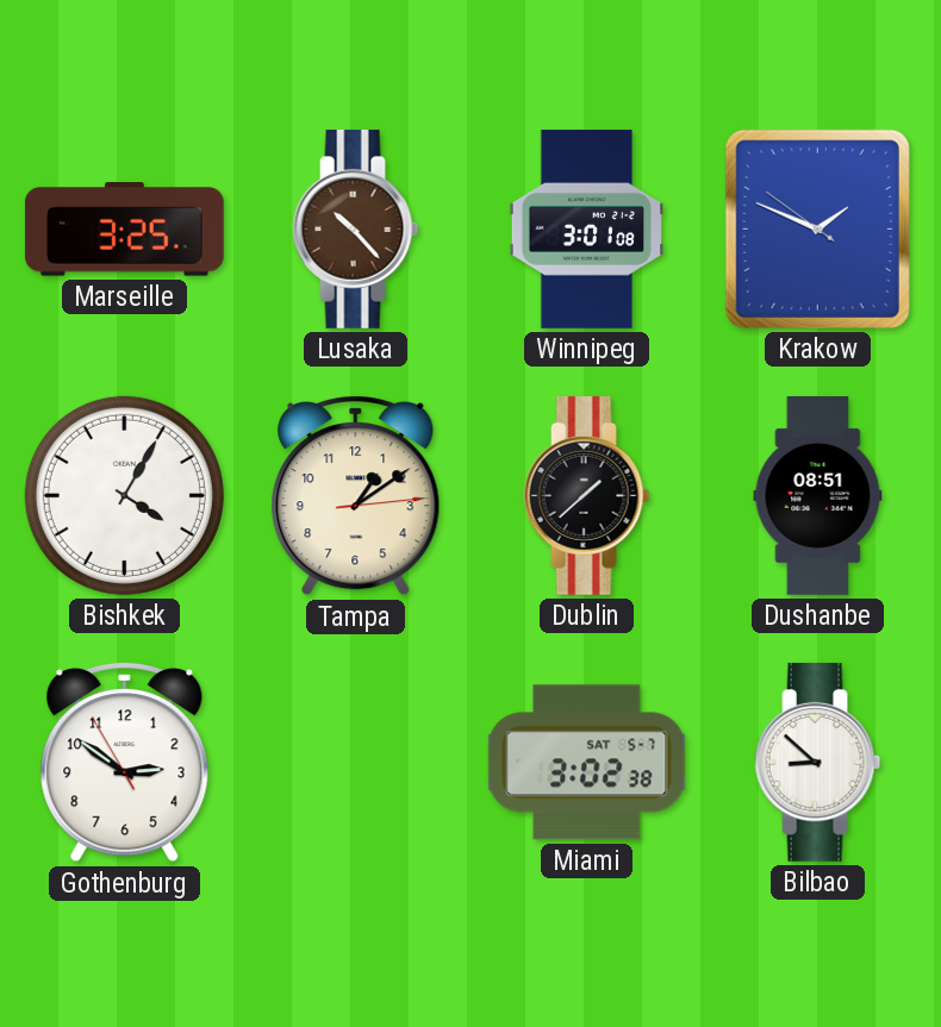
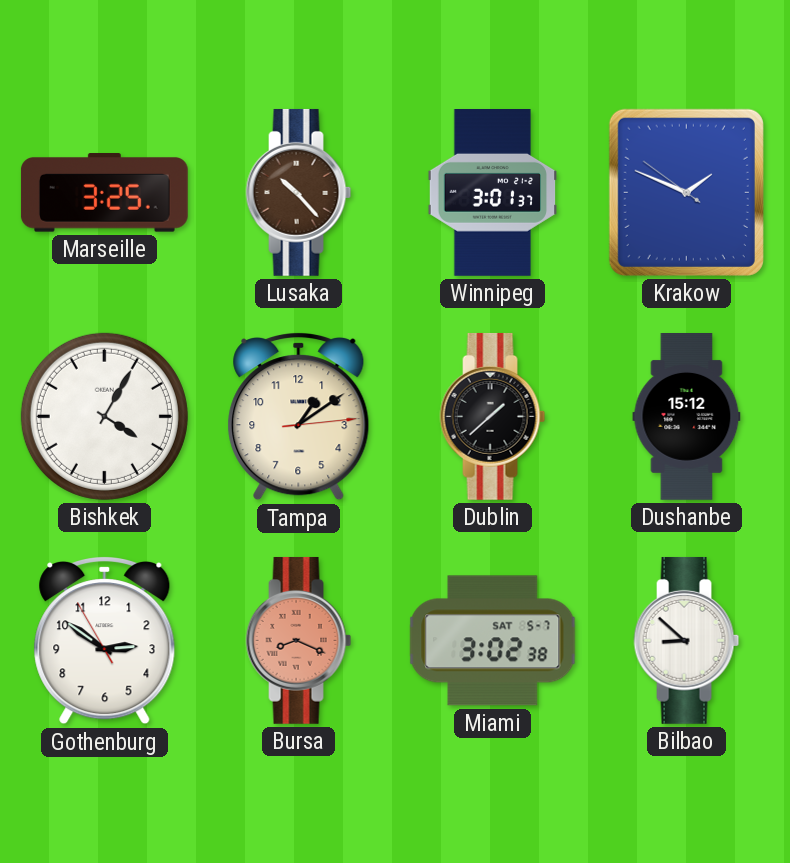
Winnipeg: 3:01:08 -> 3:01:37
Dushanbe: 08:51 -> 15:12
Bursa: none -> 8:19
